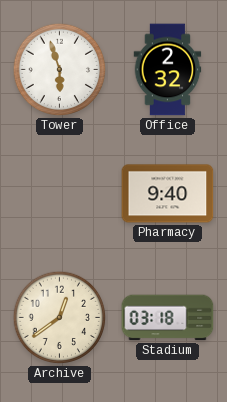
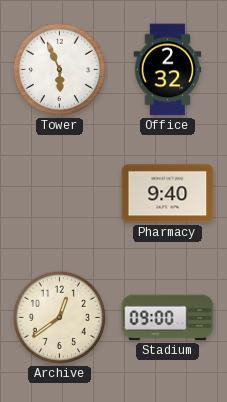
Tower: 5:57 -> 5:56
Stadium: 03:18 -> 09:00
